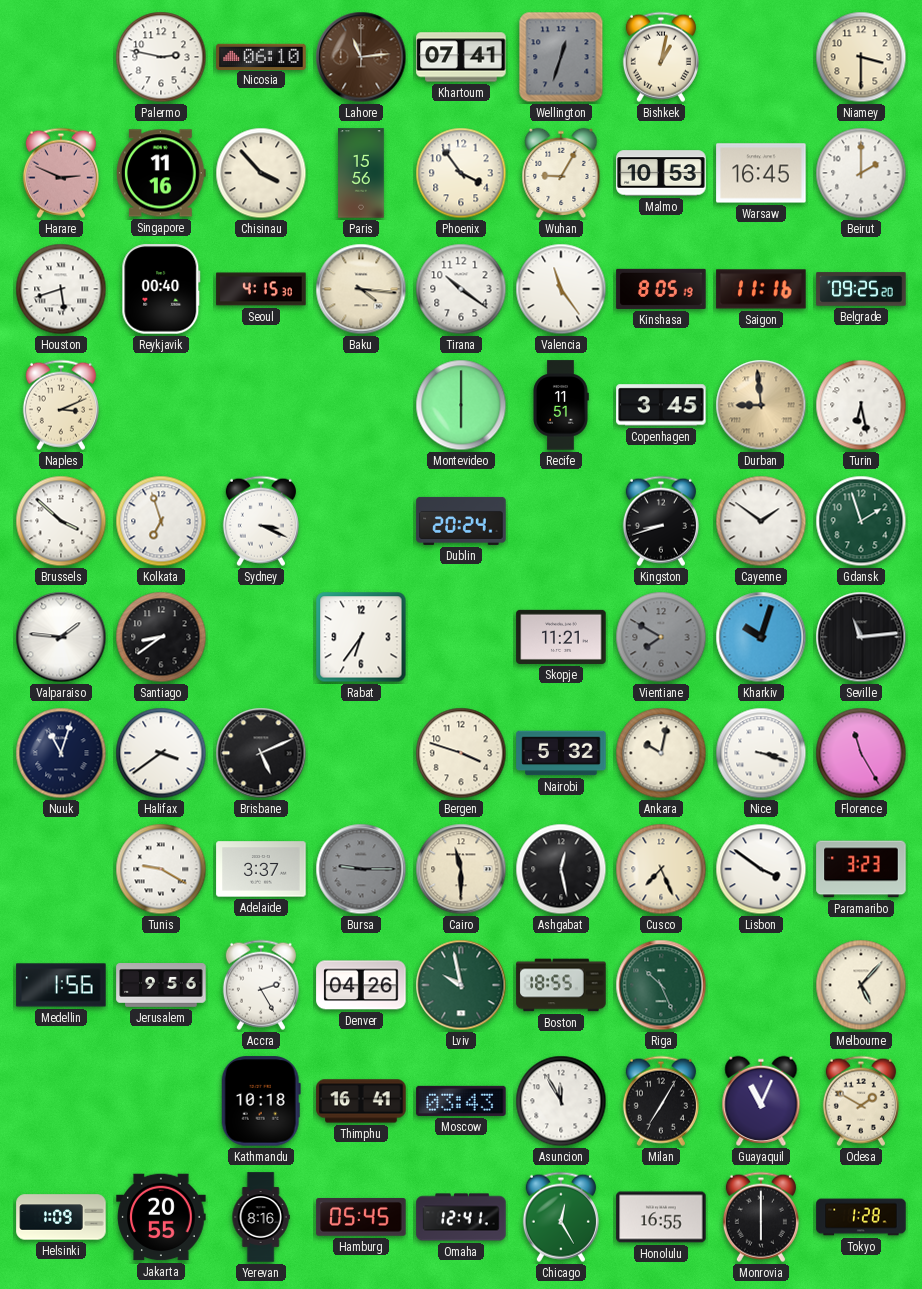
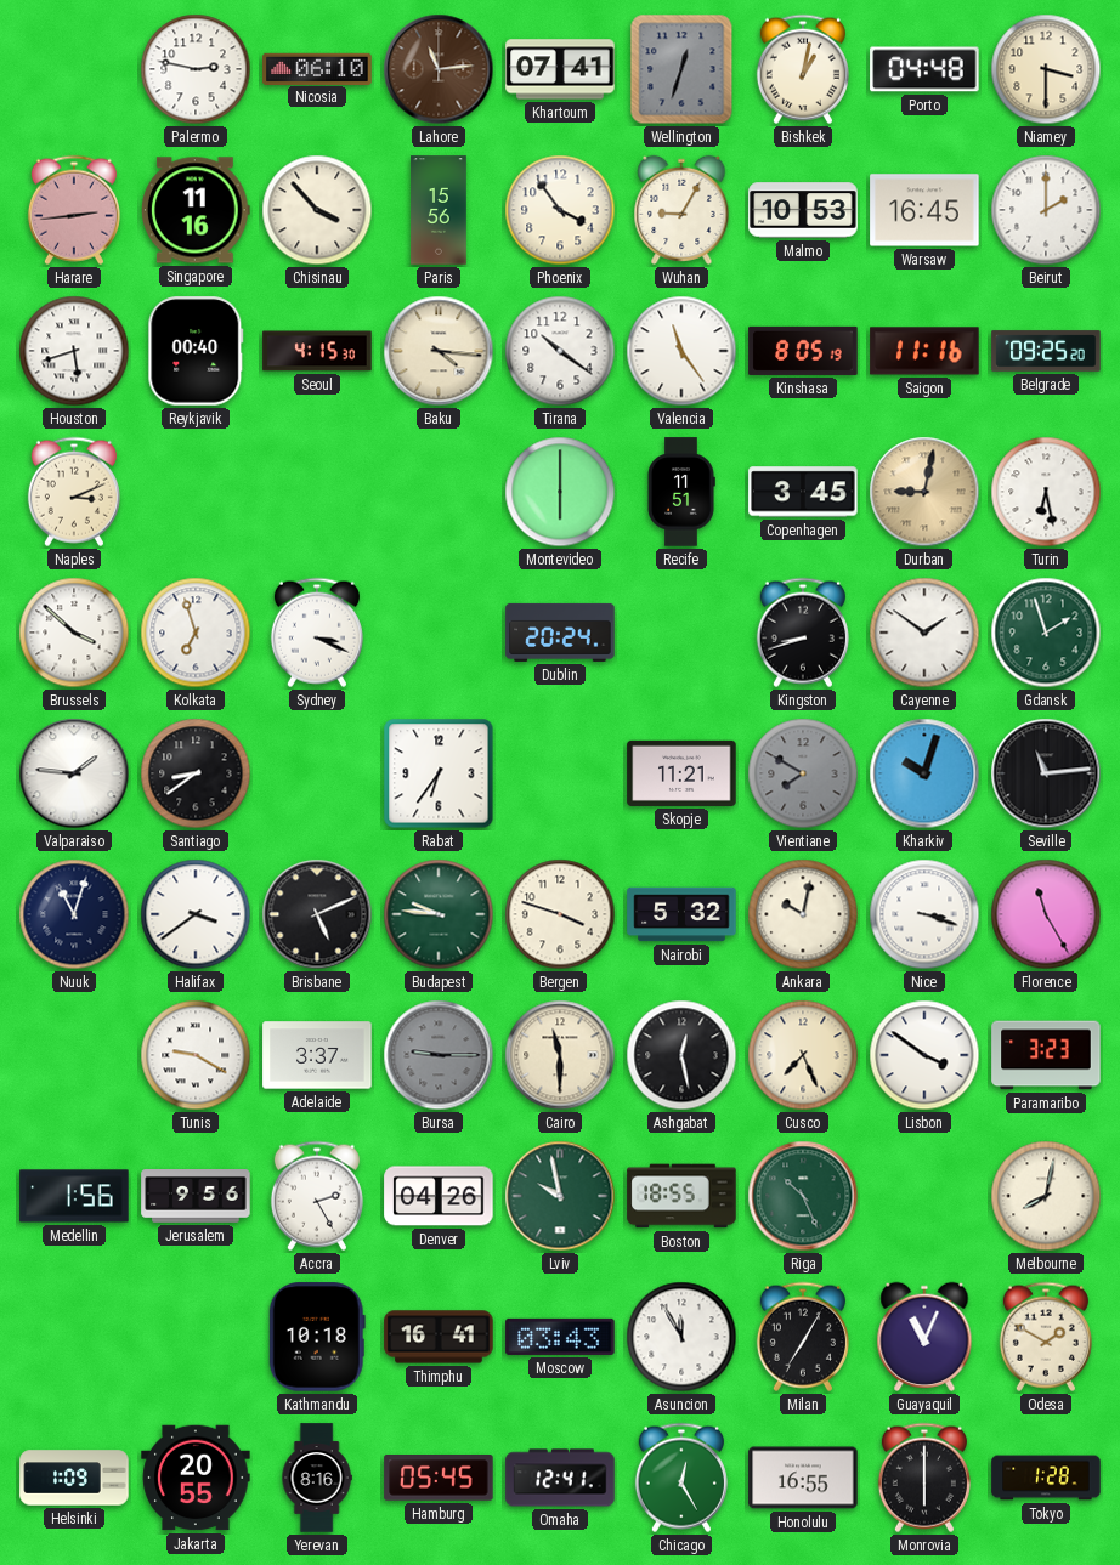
Porto: none -> 04:48
Harare: 2:49 -> 2:44
Durban: 8:59 -> 9:02
Budapest: none -> 9:46
Melbourne: 5:07 -> 8:02
